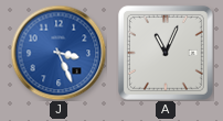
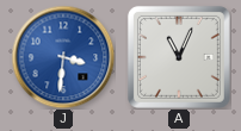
J: 3:26 -> 3:31
